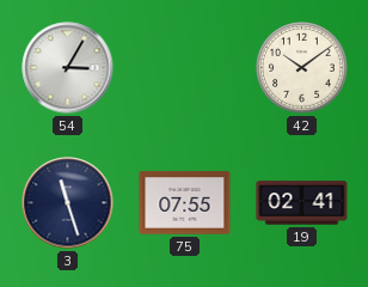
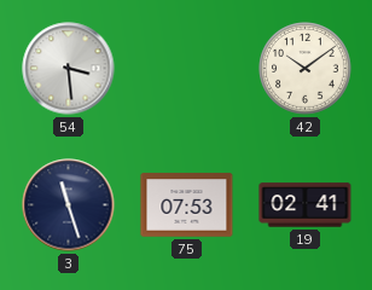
54: 3:05 -> 3:29
75: 07:55 -> 07:53
